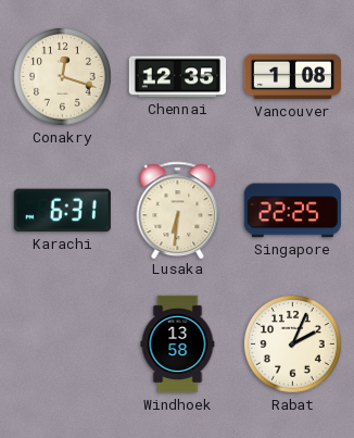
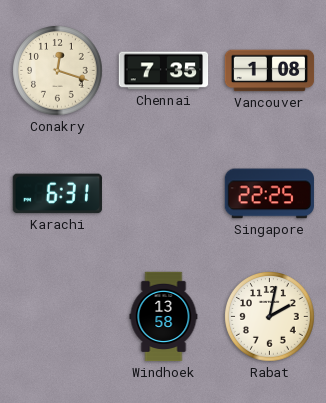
Chennai: 12:35 -> 7:35
Lusaka: 6:31 -> none
Rabat: 2:04 -> 2:02
